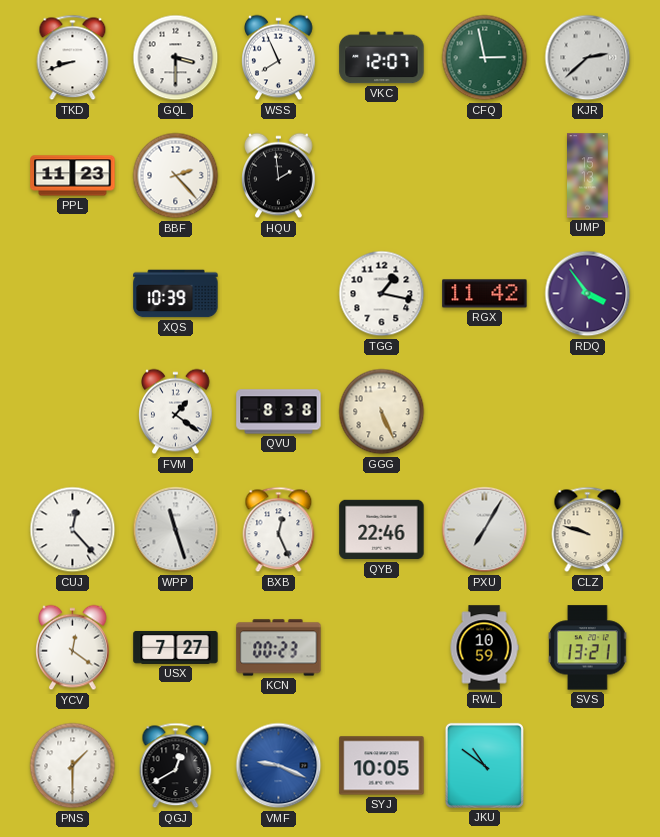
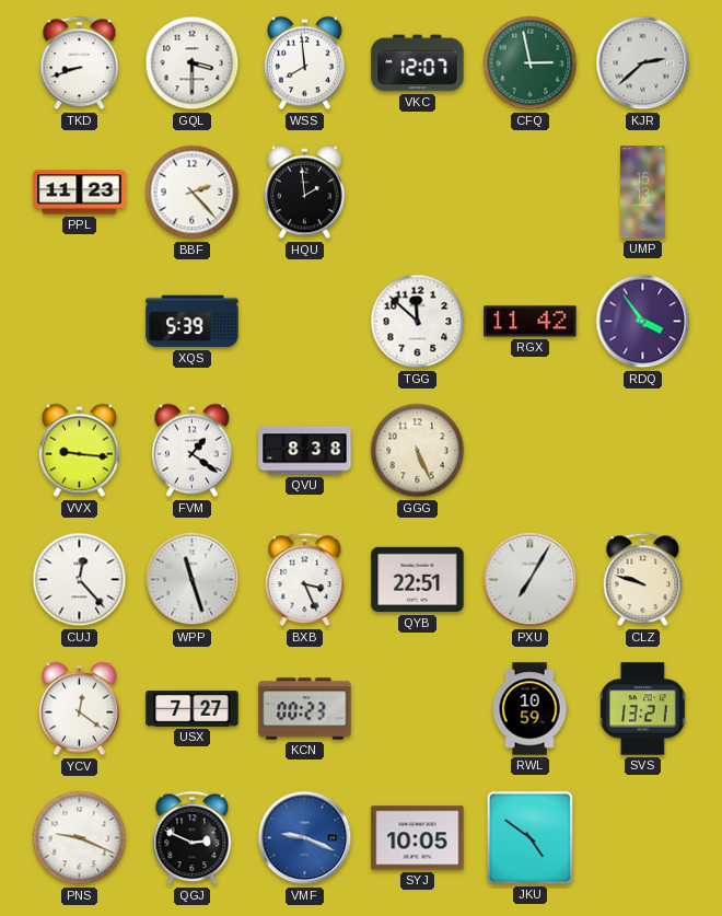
WSS: 7:56 -> 7:59
XQS: 10:39 -> 5:39
TGG: 1:17 -> 11:52
VVX: none -> 9:16
BXB: 12:26 -> 3:26
QYB: 22:46 -> 22:51
PNS: 1:30 -> 9:19
QGJ: 12:40 -> 2:49
JKU: 10:51 -> 4:51
